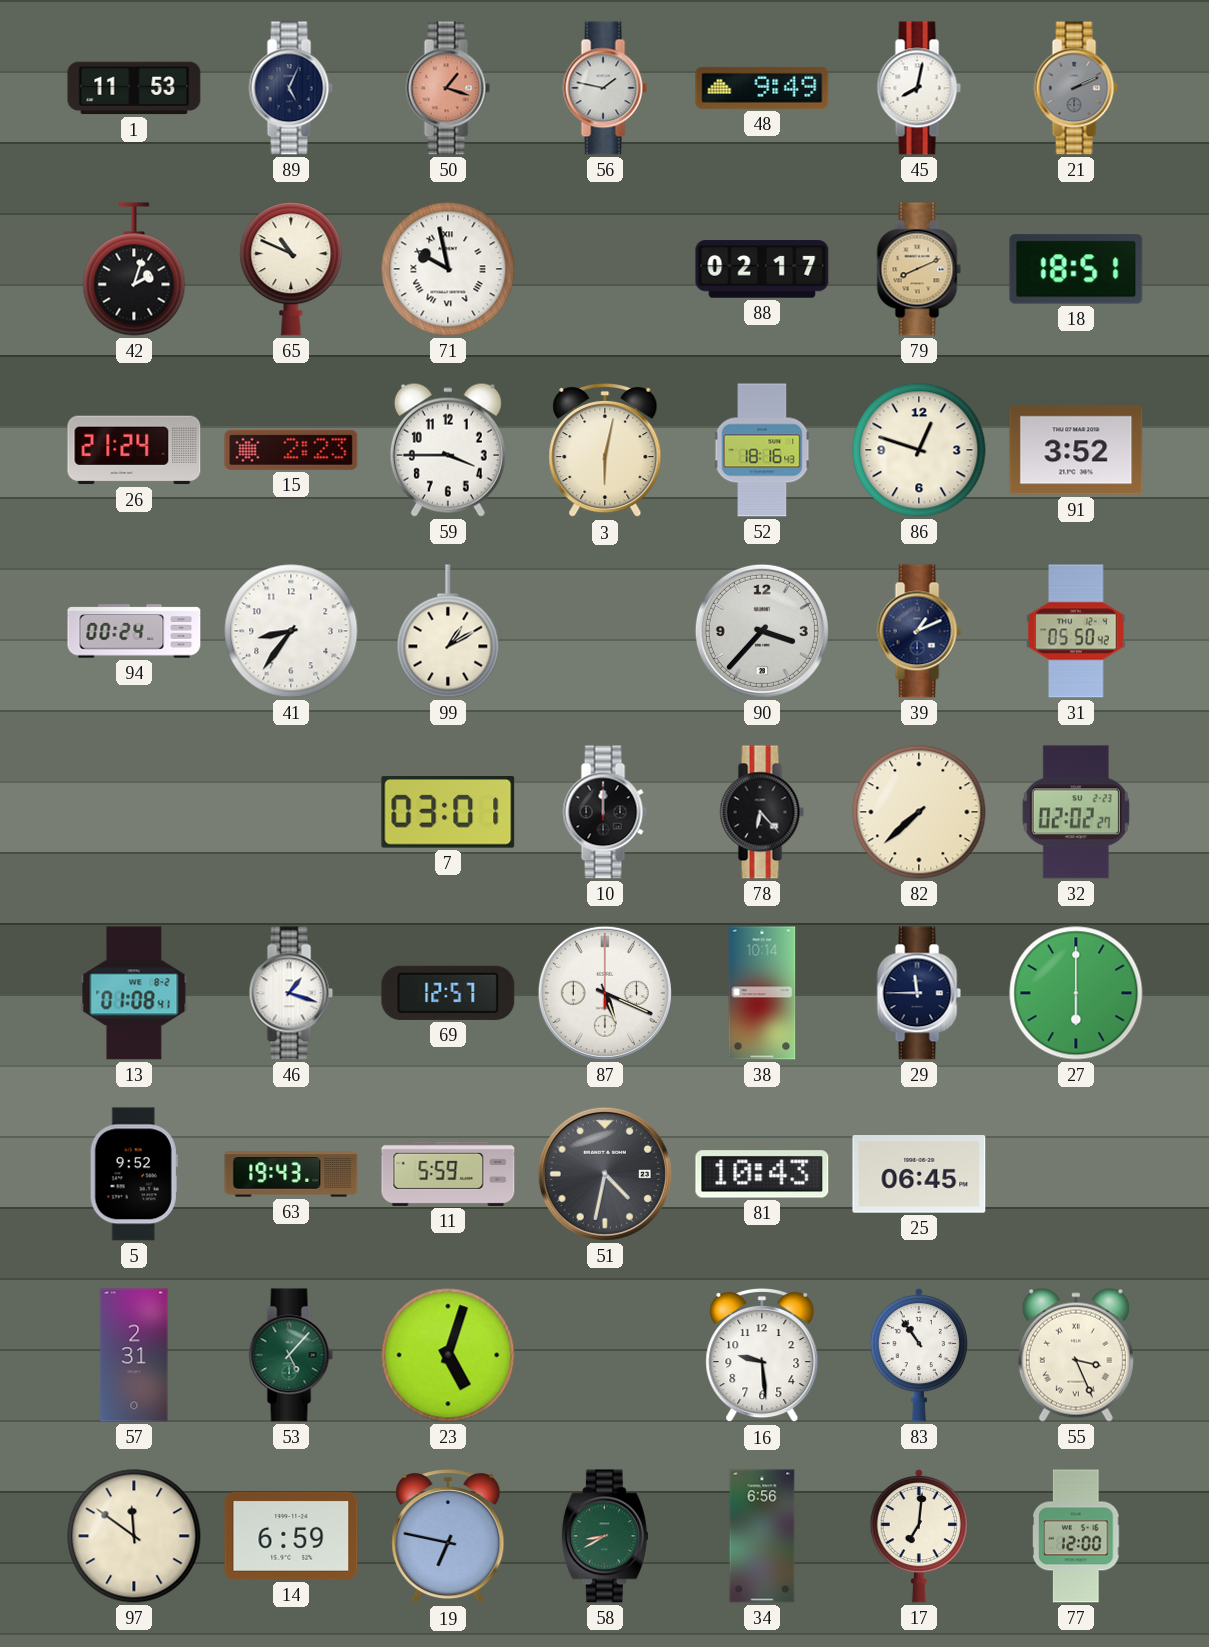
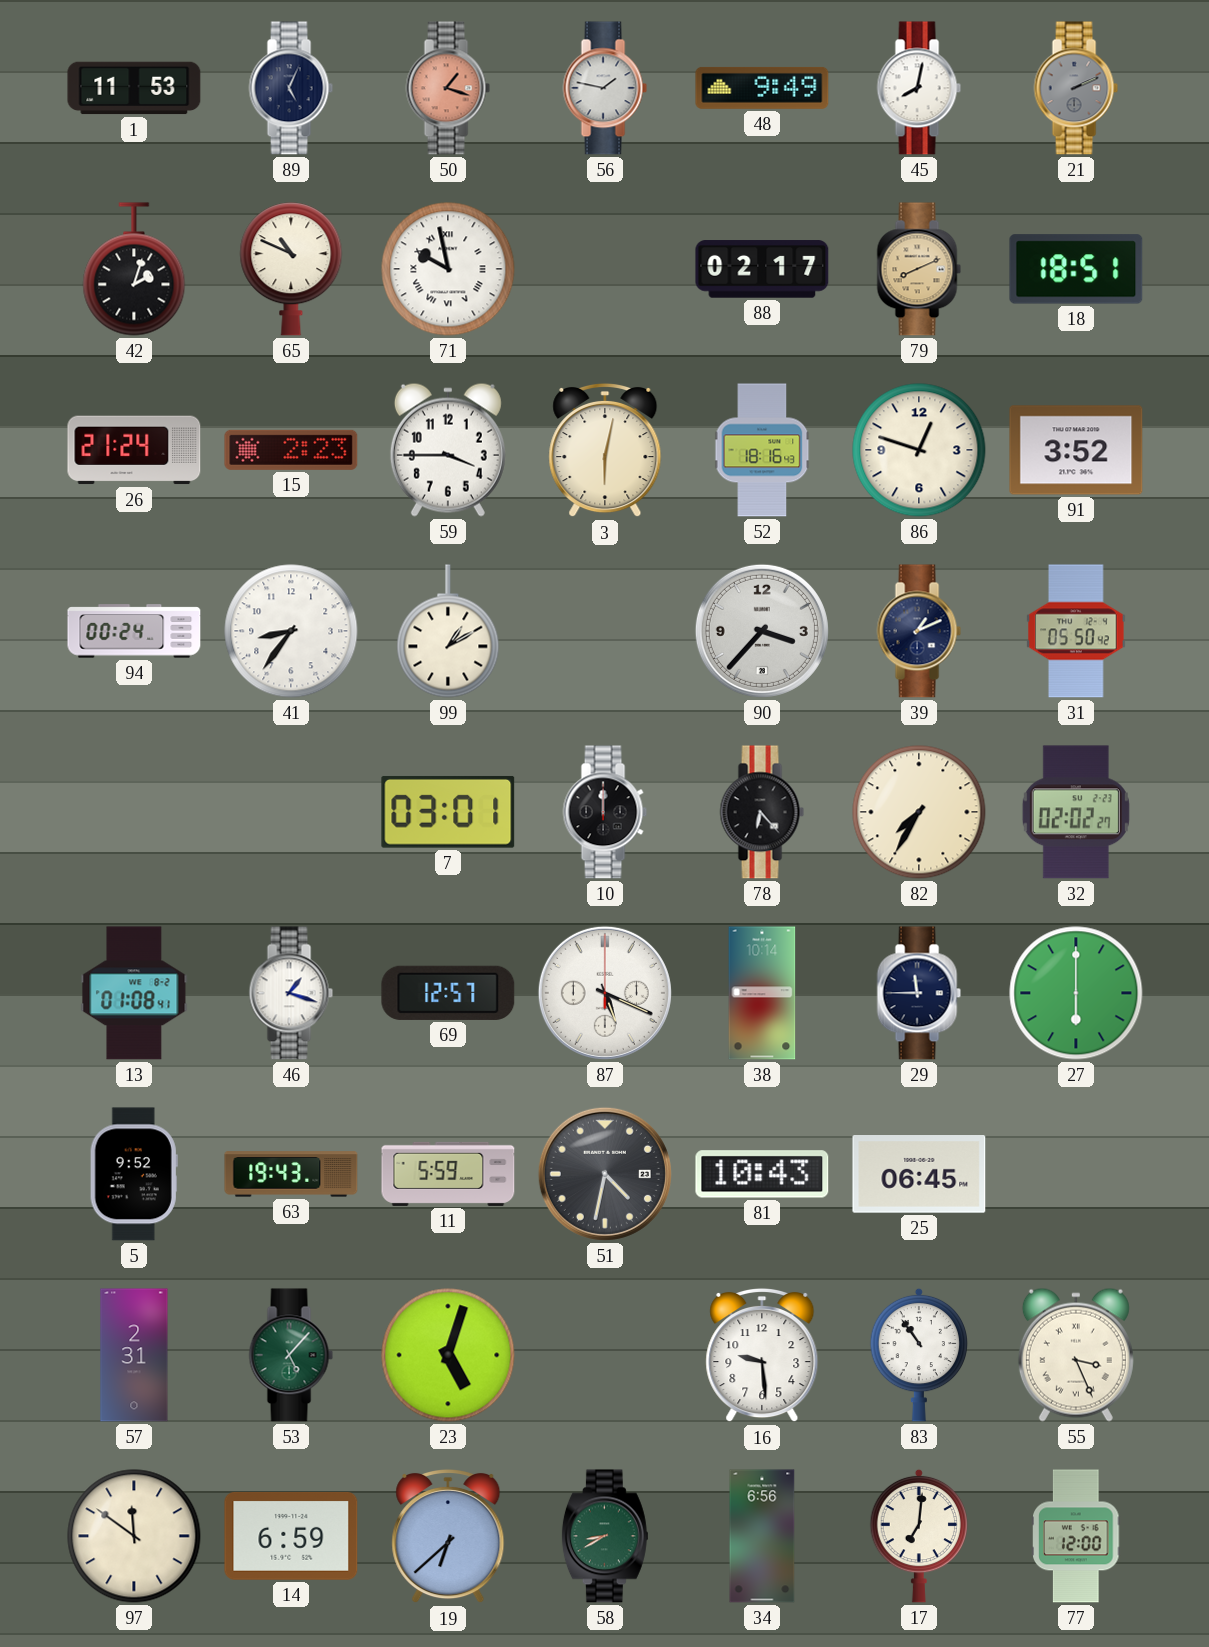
82: 7:38 -> 7:35
19: 6:47 -> 6:38
